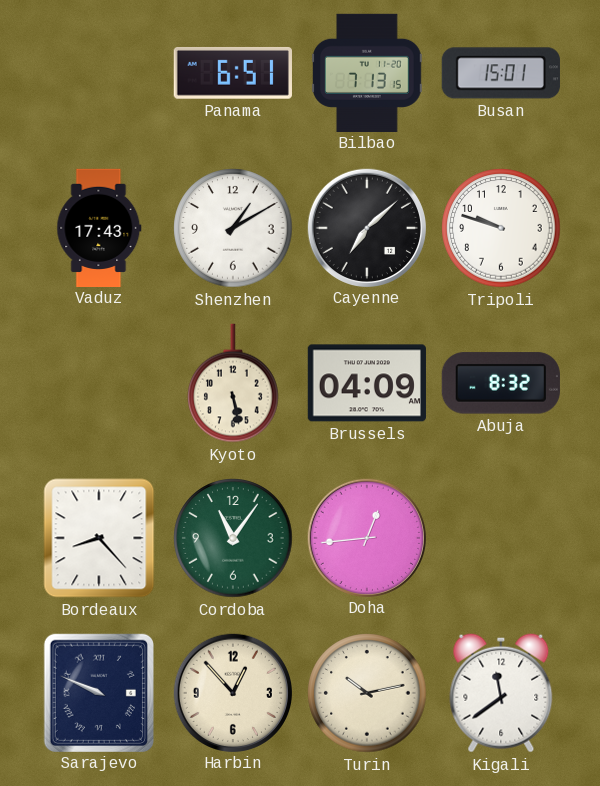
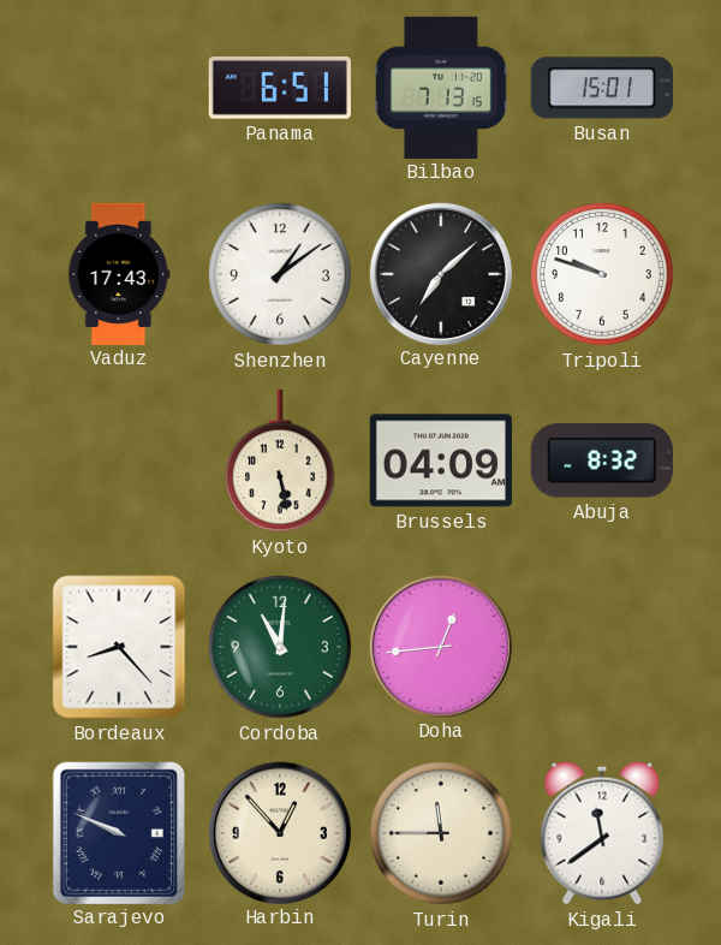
Shenzhen: 1:10 -> 1:09
Cordoba: 11:06 -> 11:01
Turin: 10:13 -> 11:45
